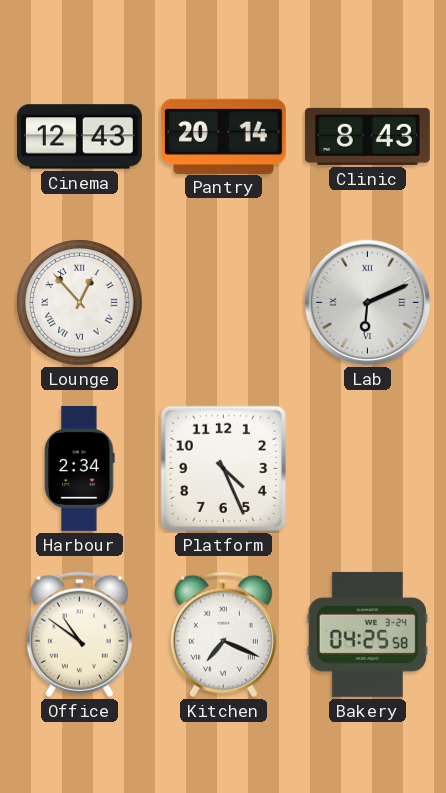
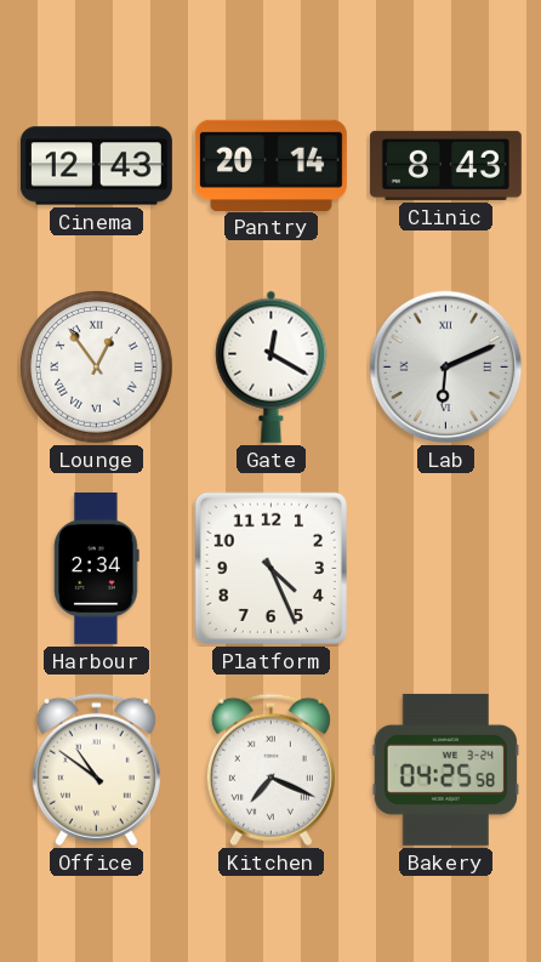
Lounge: 12:53 -> 12:54
Gate: none -> 12:20
